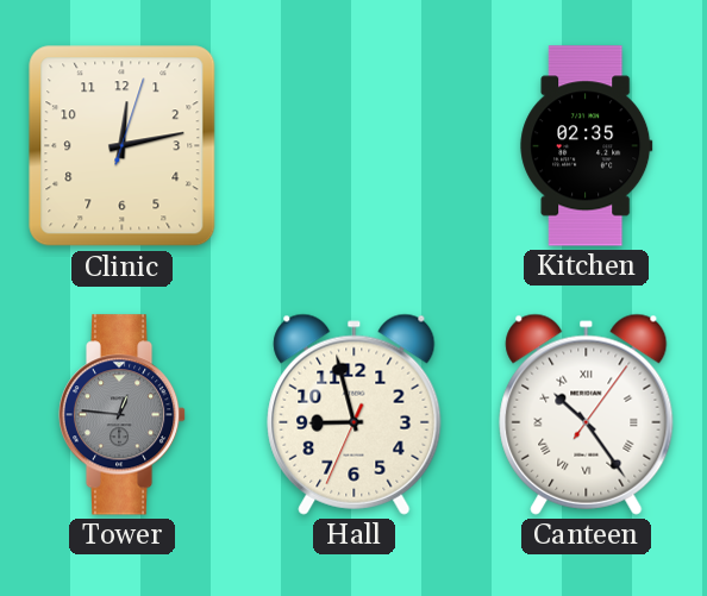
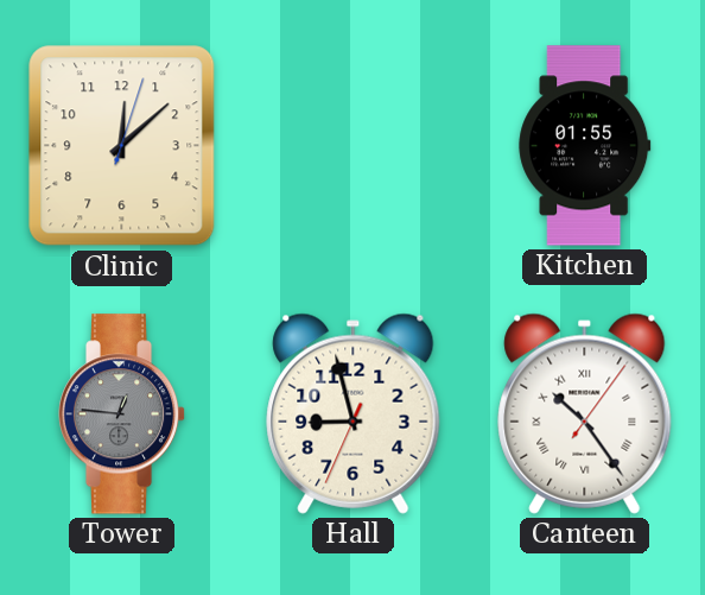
Clinic: 12:13 -> 12:08
Kitchen: 02:35 -> 01:55
